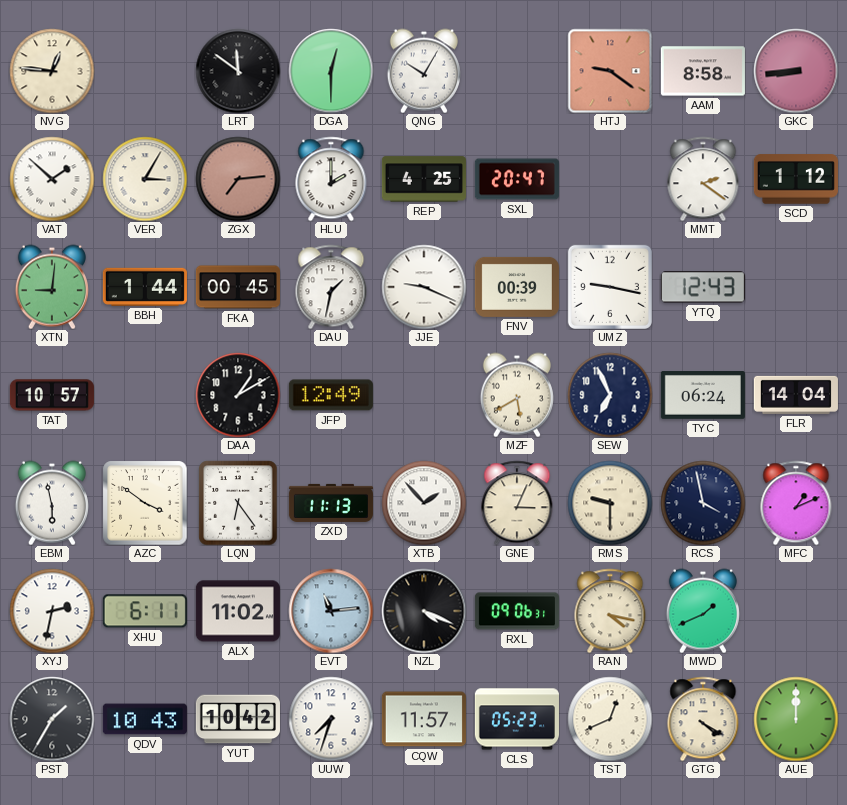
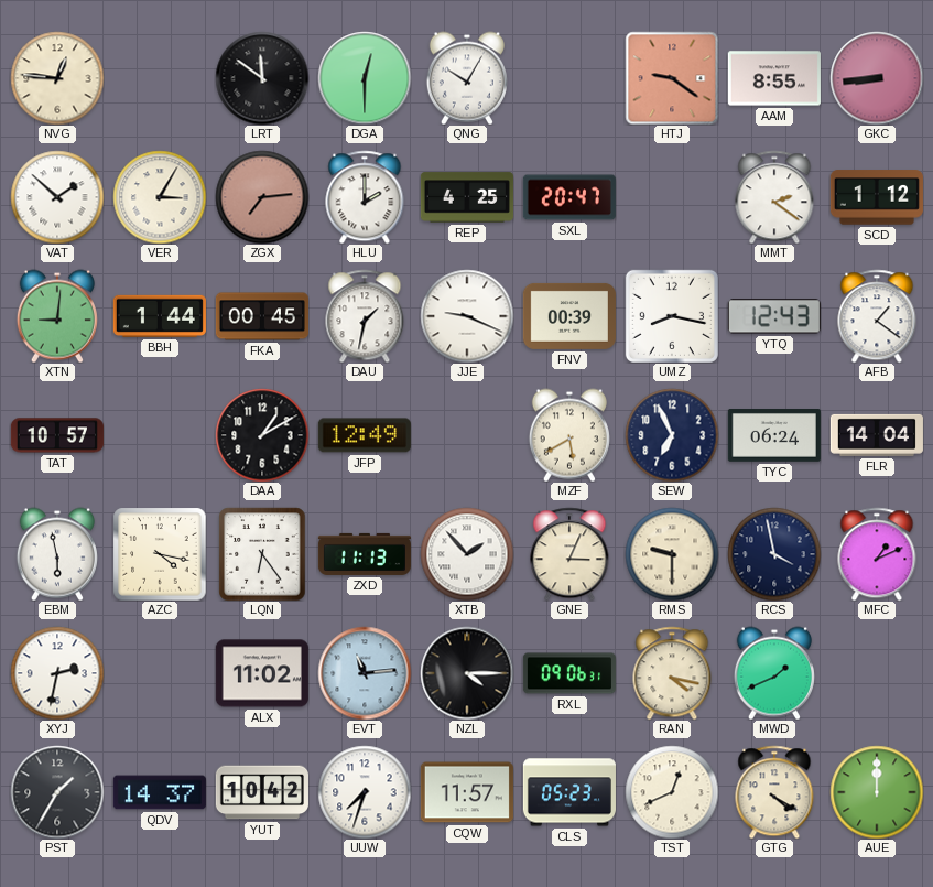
AAM: 8:58 -> 8:55
UMZ: 9:17 -> 8:17
AFB: none -> 1:21
AZC: 3:51 -> 4:17
XHU: 6:11 -> none
NZL: 4:19 -> 4:15
QDV: 10:43 -> 14:37
